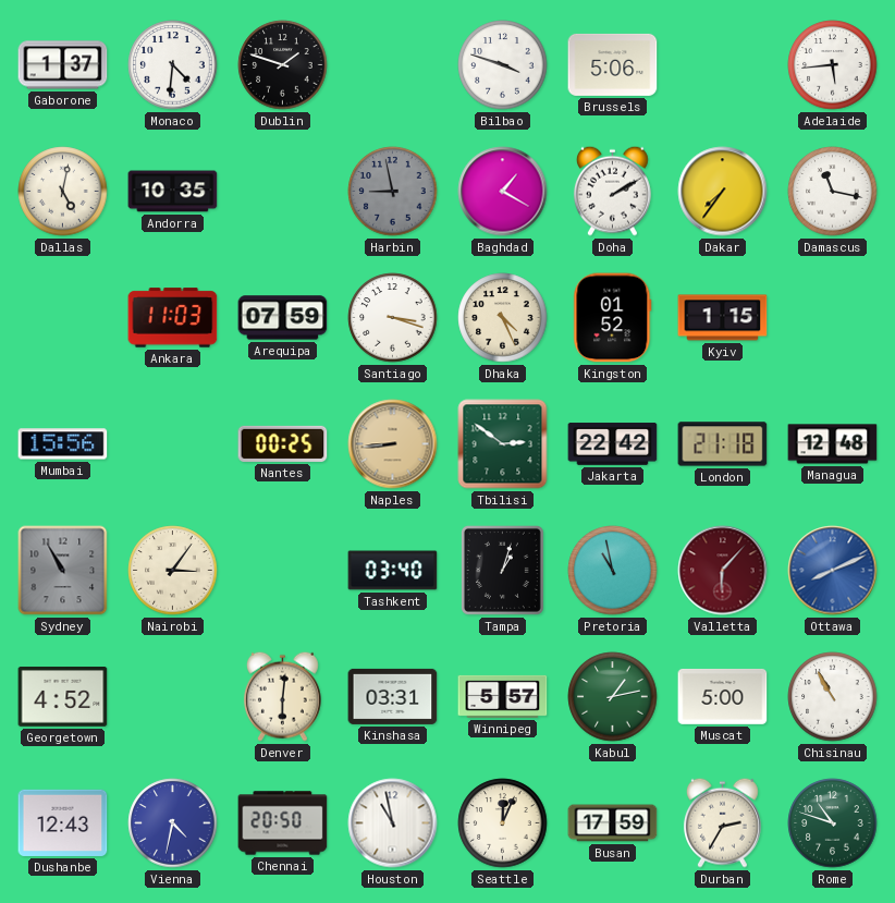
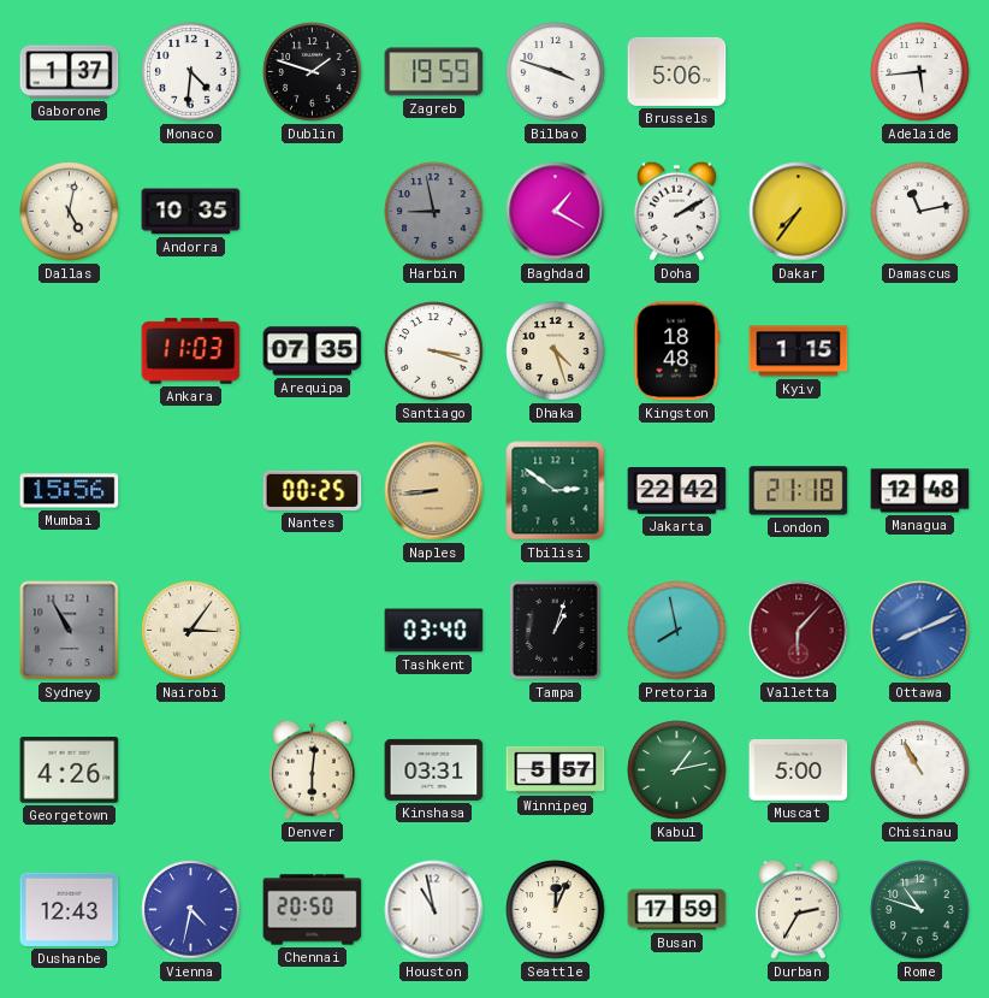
Zagreb: none -> 19:59
Damascus: 11:17 -> 11:13
Arequipa: 07:59 -> 07:35
Dhaka: 4:26 -> 4:27
Kingston: 01:52 -> 18:48
Pretoria: 10:58 -> 7:58
Georgetown: 4:52 -> 4:26
